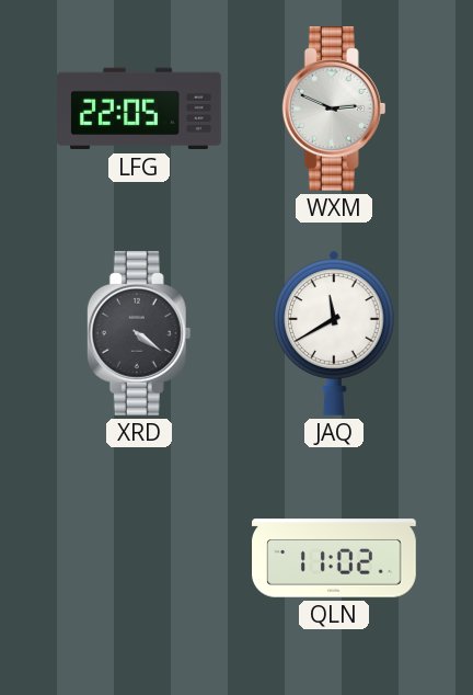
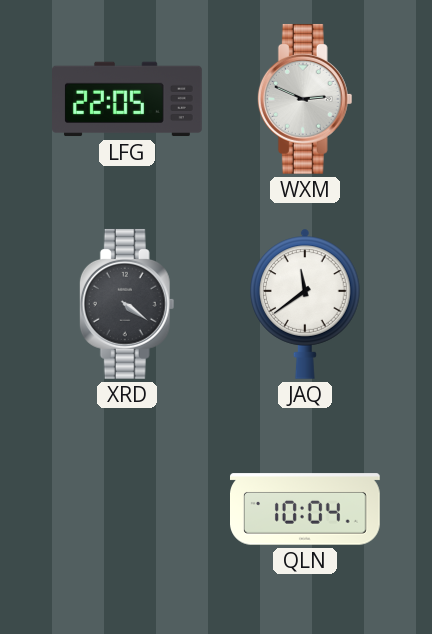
JAQ: 11:40 -> 11:39
QLN: 11:02 -> 10:04
